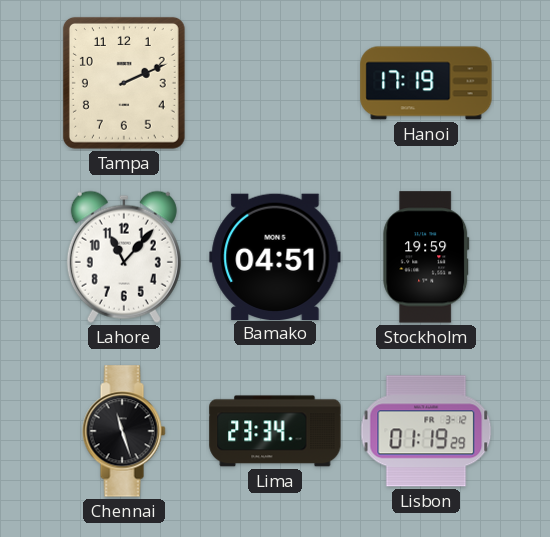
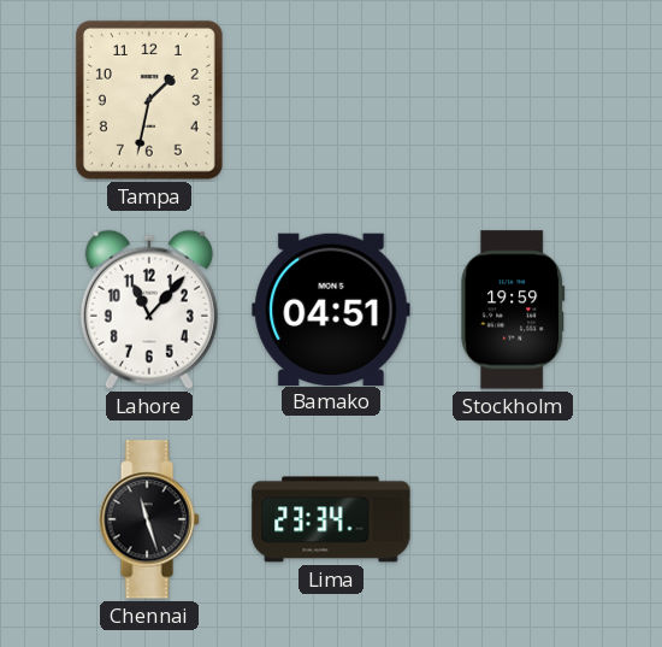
Tampa: 2:11 -> 1:32
Hanoi: 17:19 -> none
Lisbon: 01:19 -> none
